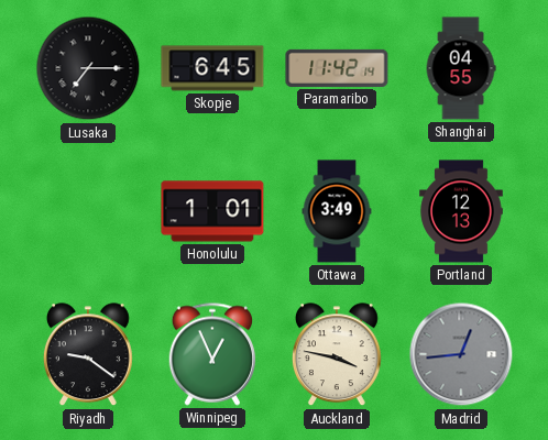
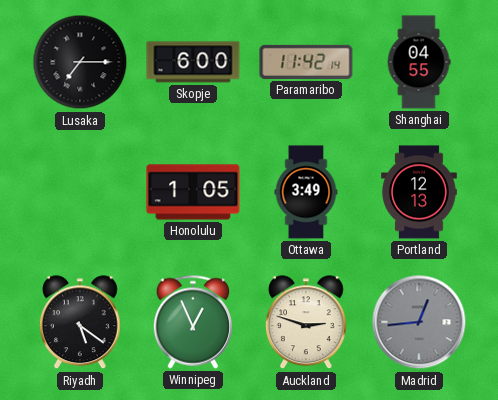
Skopje: 6:45 -> 6:00
Honolulu: 1:01 -> 1:05
Riyadh: 9:21 -> 5:21
Auckland: 3:47 -> 2:48
